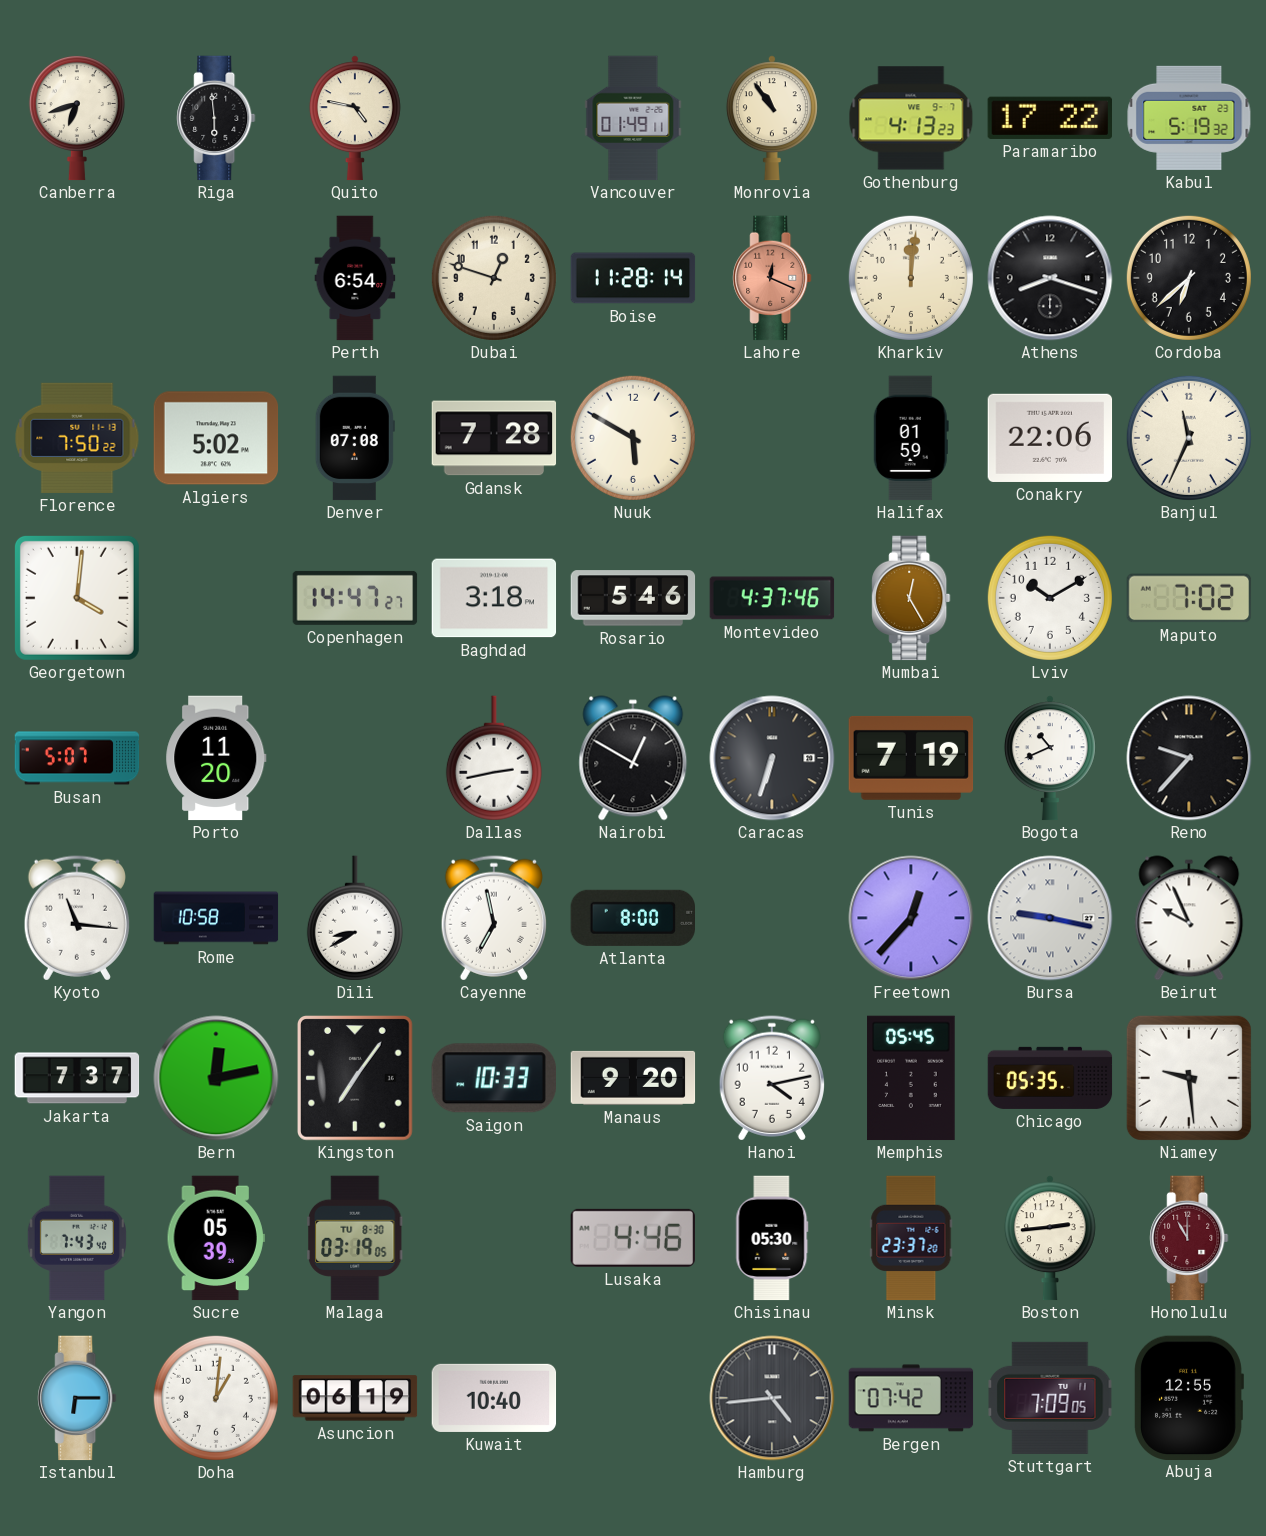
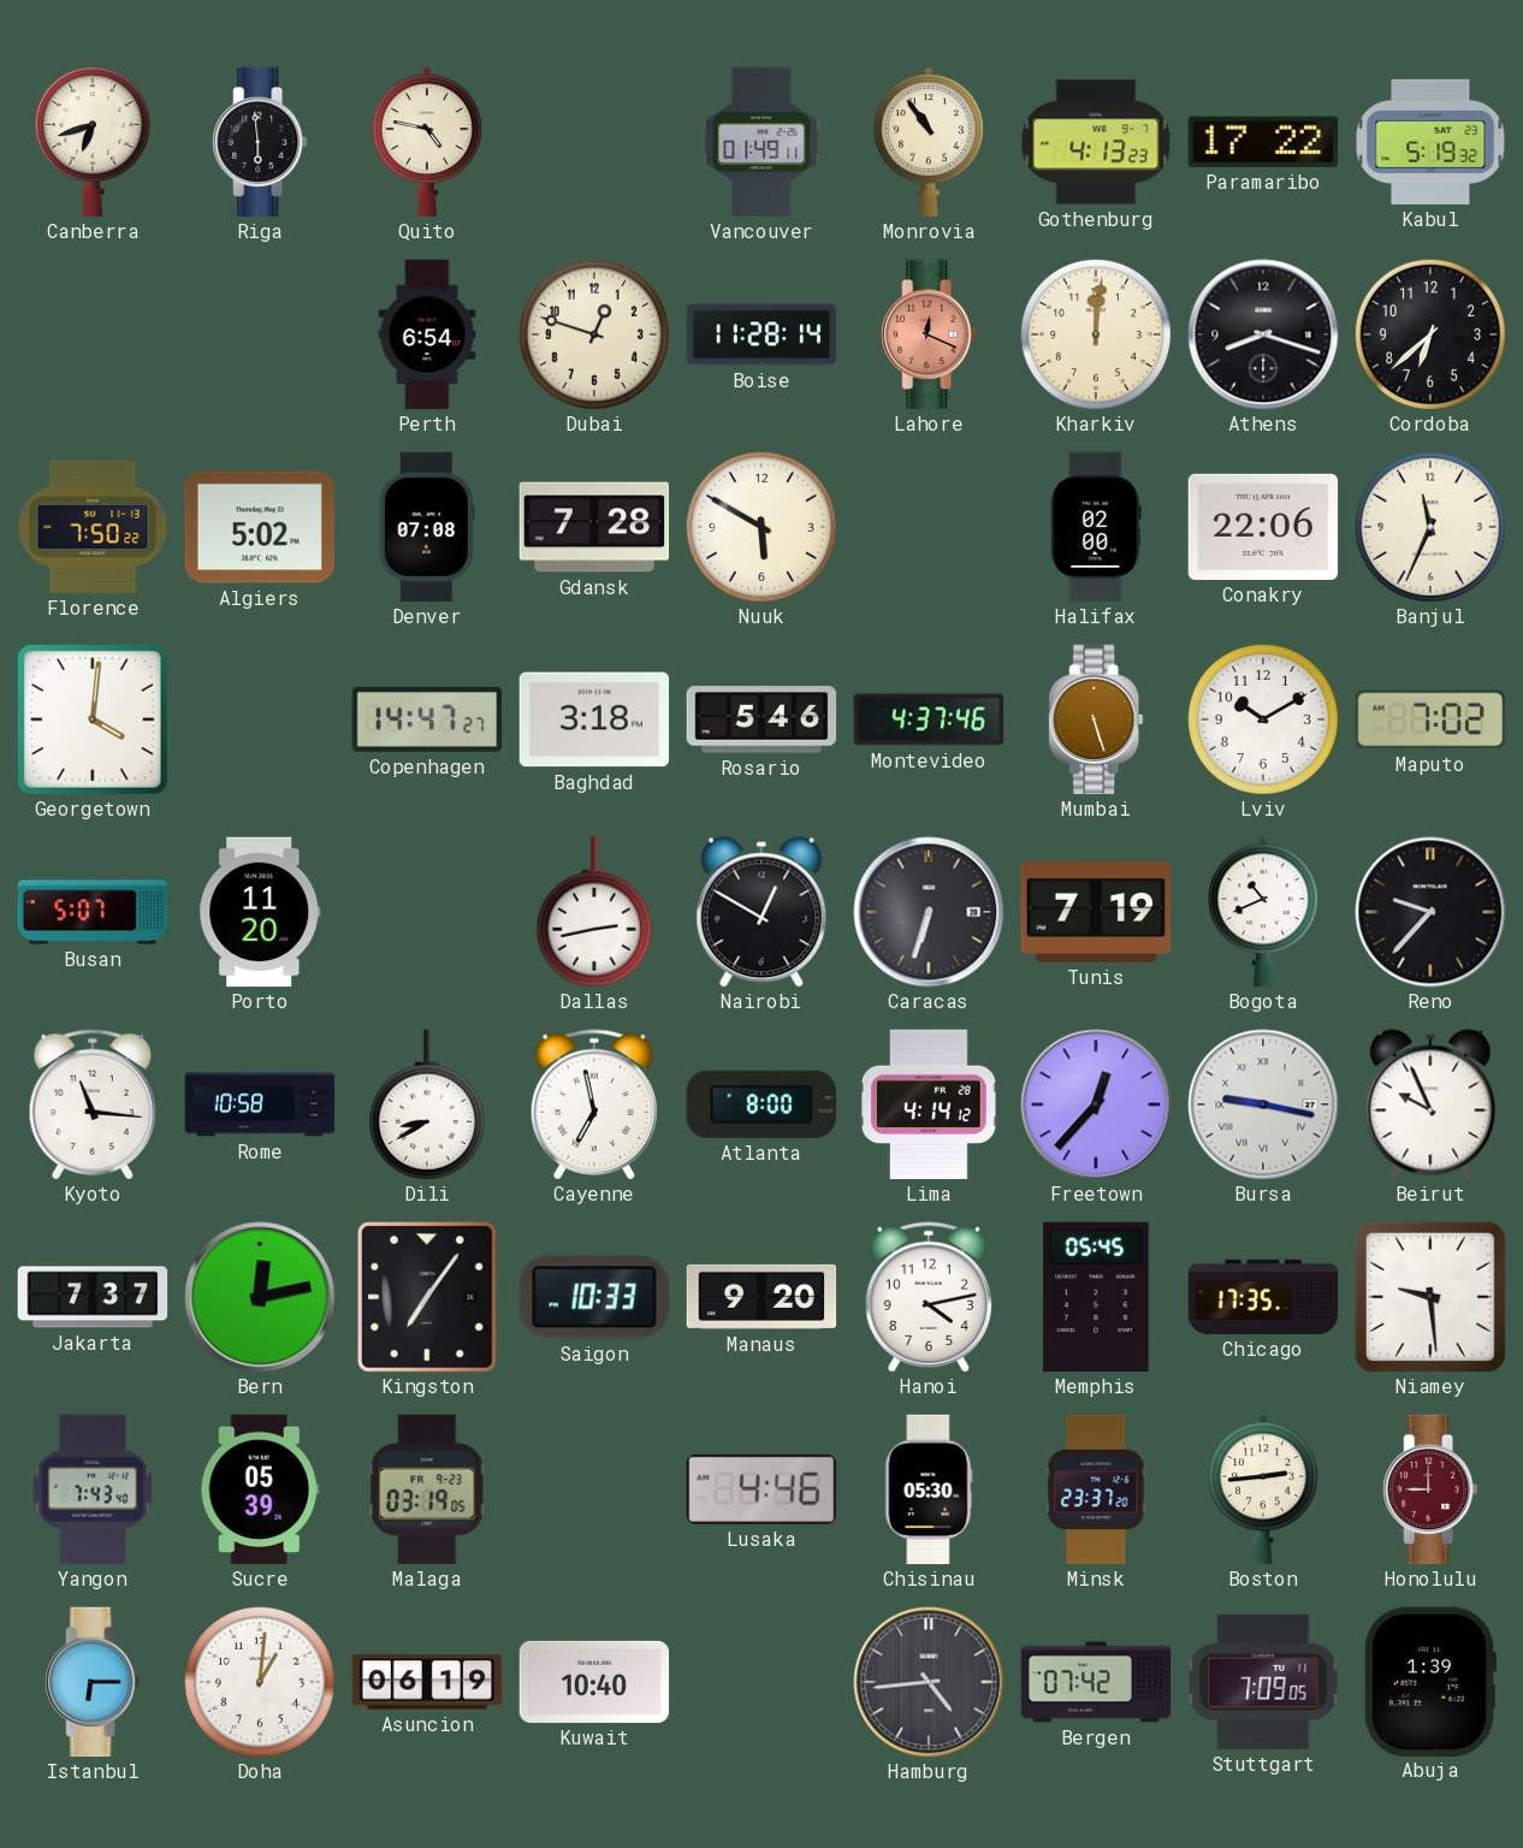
Halifax: 01:59 -> 02:00
Mumbai: 12:25 -> 5:27
Lima: none -> 4:14
Chicago: 05:35 -> 17:35
Malaga date: TU 8-30 -> FR 9-23
Honolulu: 11:00 -> 9:00
Abuja: 12:55 -> 1:39
